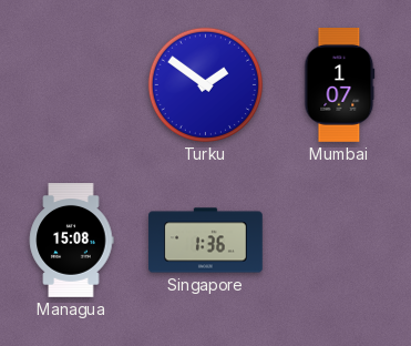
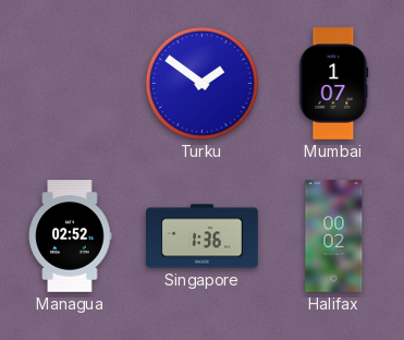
Managua: 15:08 -> 02:52
Halifax: none -> 00:02
